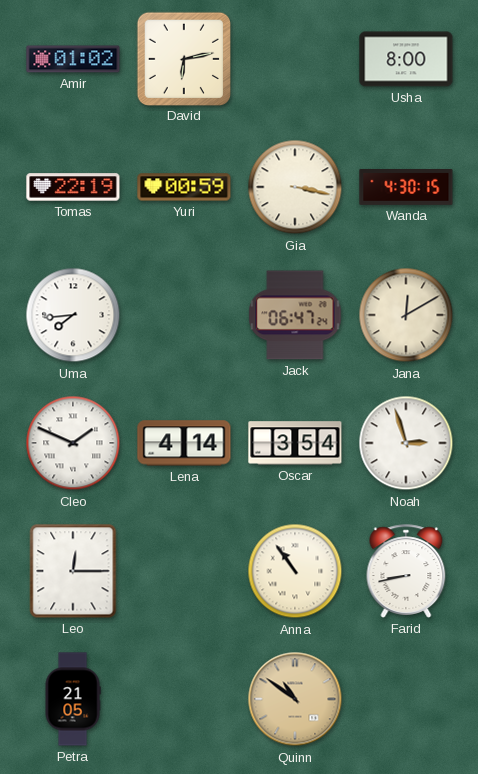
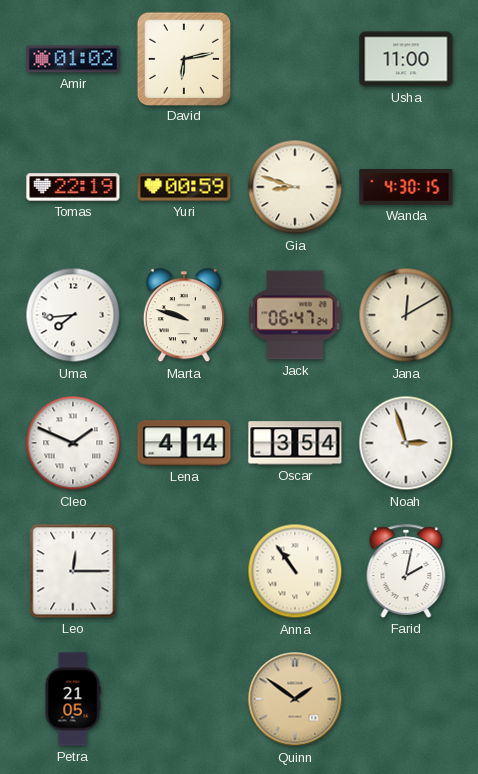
Usha: 8:00 -> 11:00
Gia: 3:17 -> 8:48
Marta: none -> 9:48
Farid: 8:43 -> 2:02
Quinn: 10:51 -> 1:51
